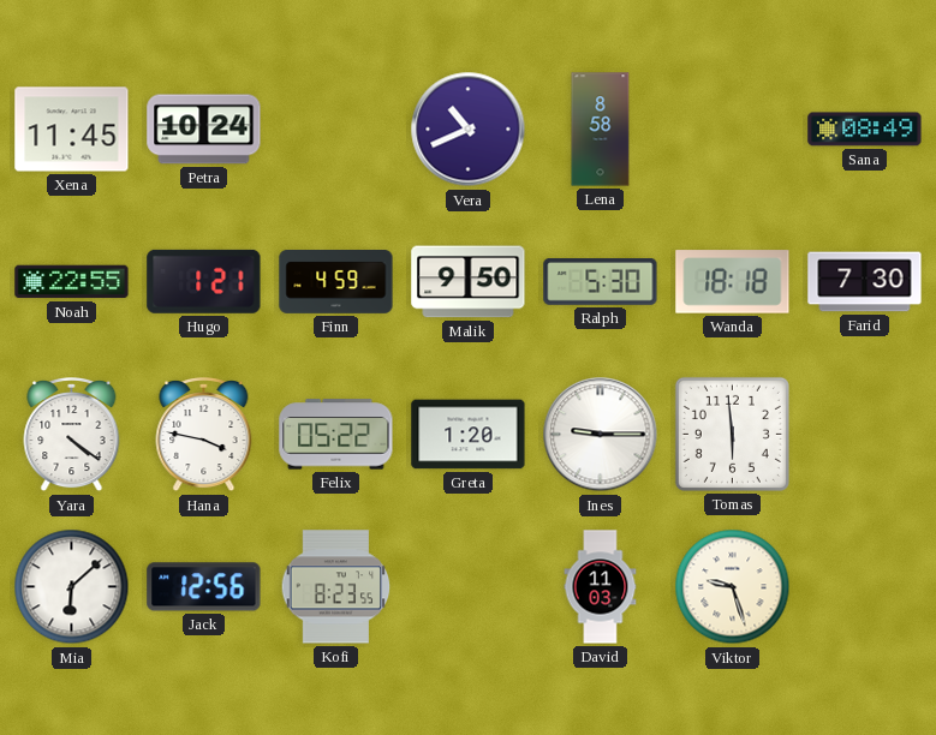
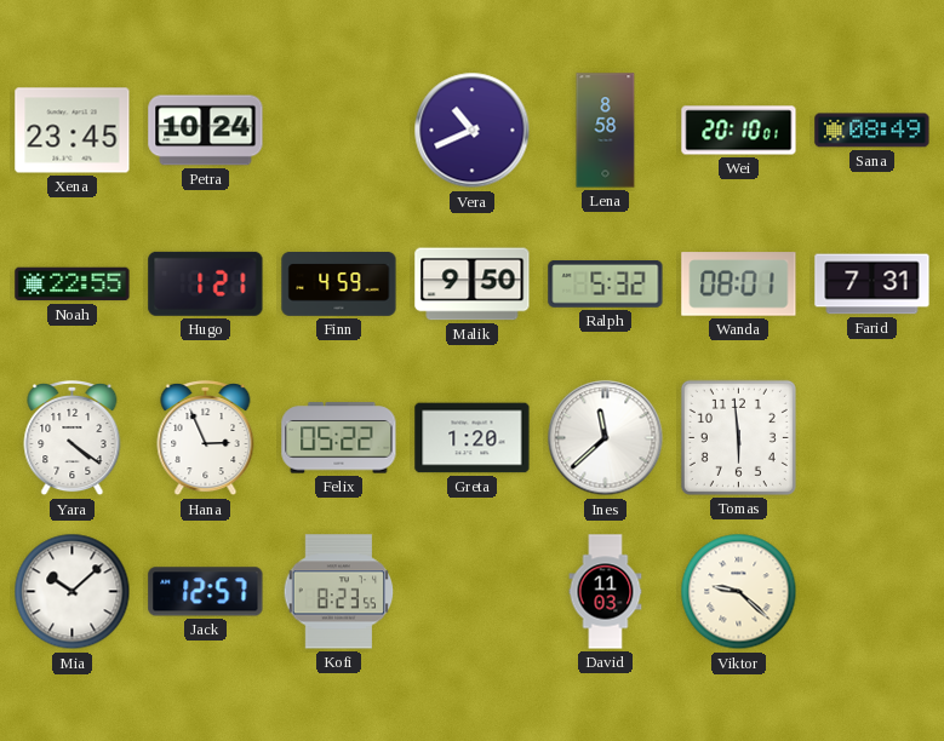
Xena: 11:45 -> 23:45
Wei: none -> 20:10
Ralph: 5:30 -> 5:32
Wanda: 18:18 -> 08:01
Farid: 7:30 -> 7:31
Hana: 3:47 -> 2:56
Ines: 9:15 -> 11:38
Mia: 6:08 -> 10:08
Jack: 12:56 -> 12:57
Viktor: 9:27 -> 9:22
